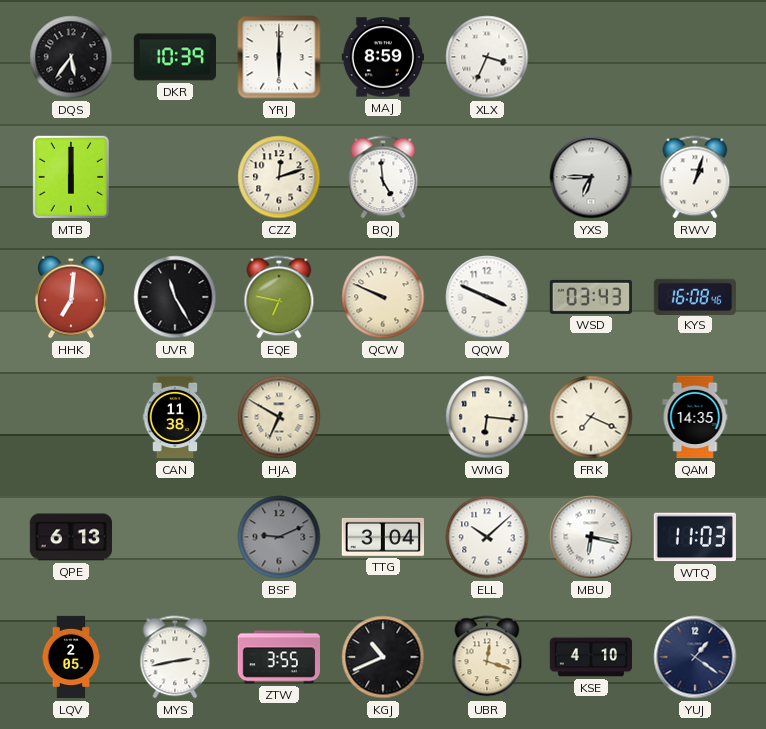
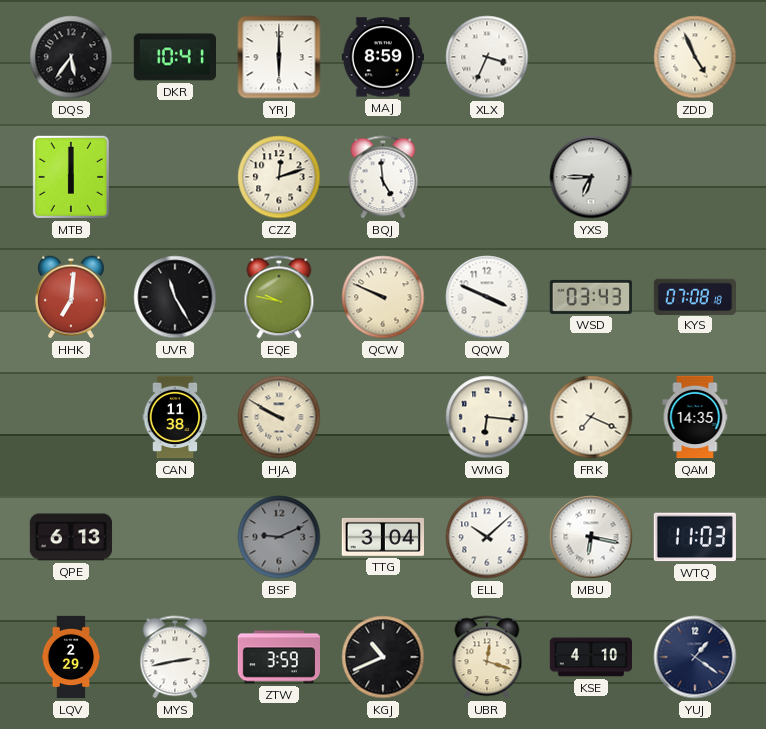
DKR: 10:39 -> 10:41
ZDD: none -> 4:56
RWV: 1:03 -> none
EQE: 6:47 -> 9:47
KYS: 16:08 -> 07:08
HJA: 6:50 -> 9:50
LQV: 2:05 -> 2:29
ZTW: 3:55 -> 3:59
